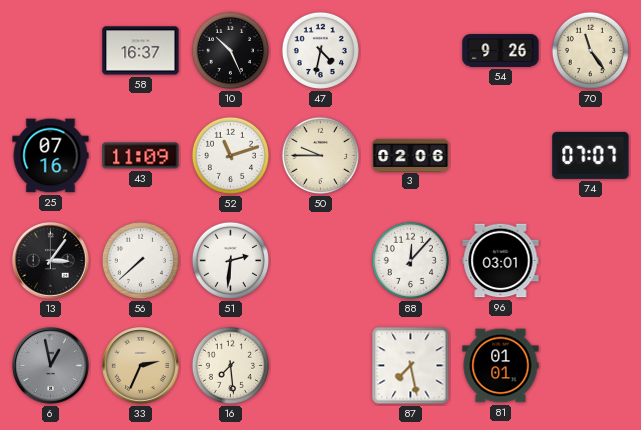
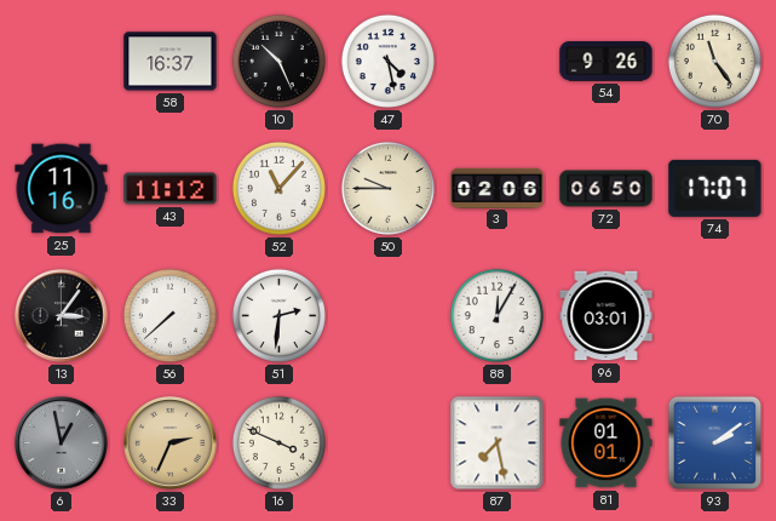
47: 4:32 -> 4:28
25: 07:16 -> 11:16
43: 11:09 -> 11:12
52: 11:12 -> 11:07
72: none -> 06:50
74: 07:07 -> 17:07
88: 12:07 -> 12:05
16: 7:29 -> 3:49
93: none -> 2:09
